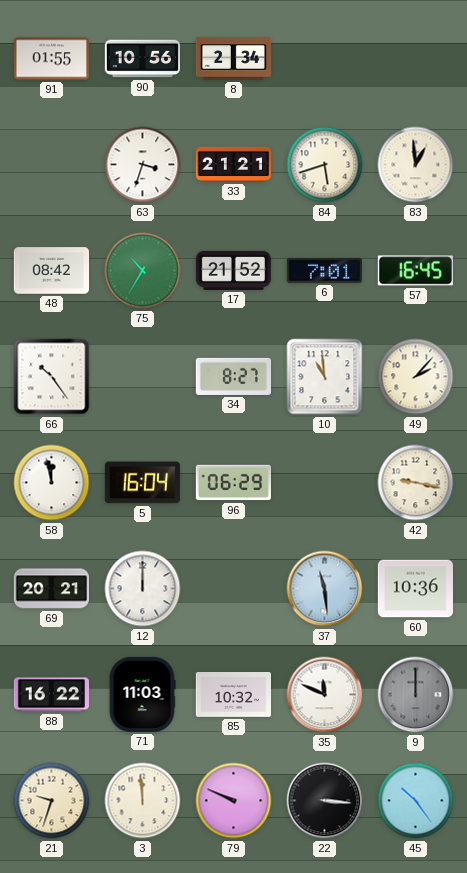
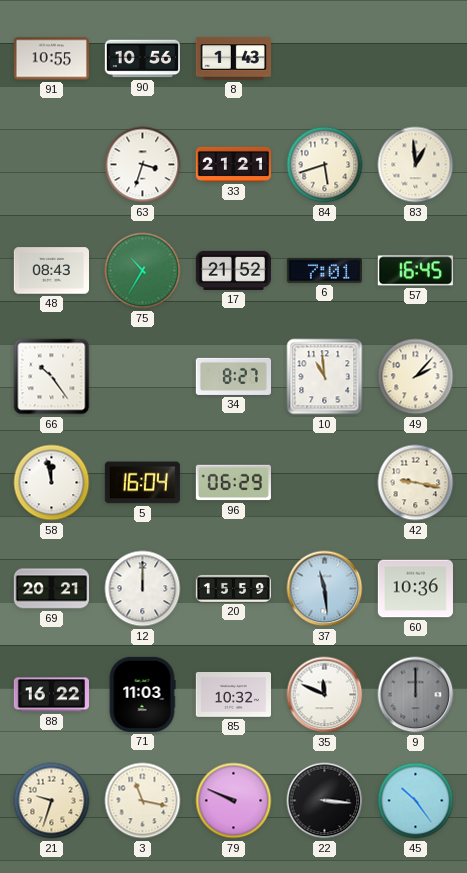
91: 01:55 -> 10:55
8: 2:34 -> 1:43
48: 08:42 -> 08:43
20: none -> 15:59
3: 11:59 -> 11:17
